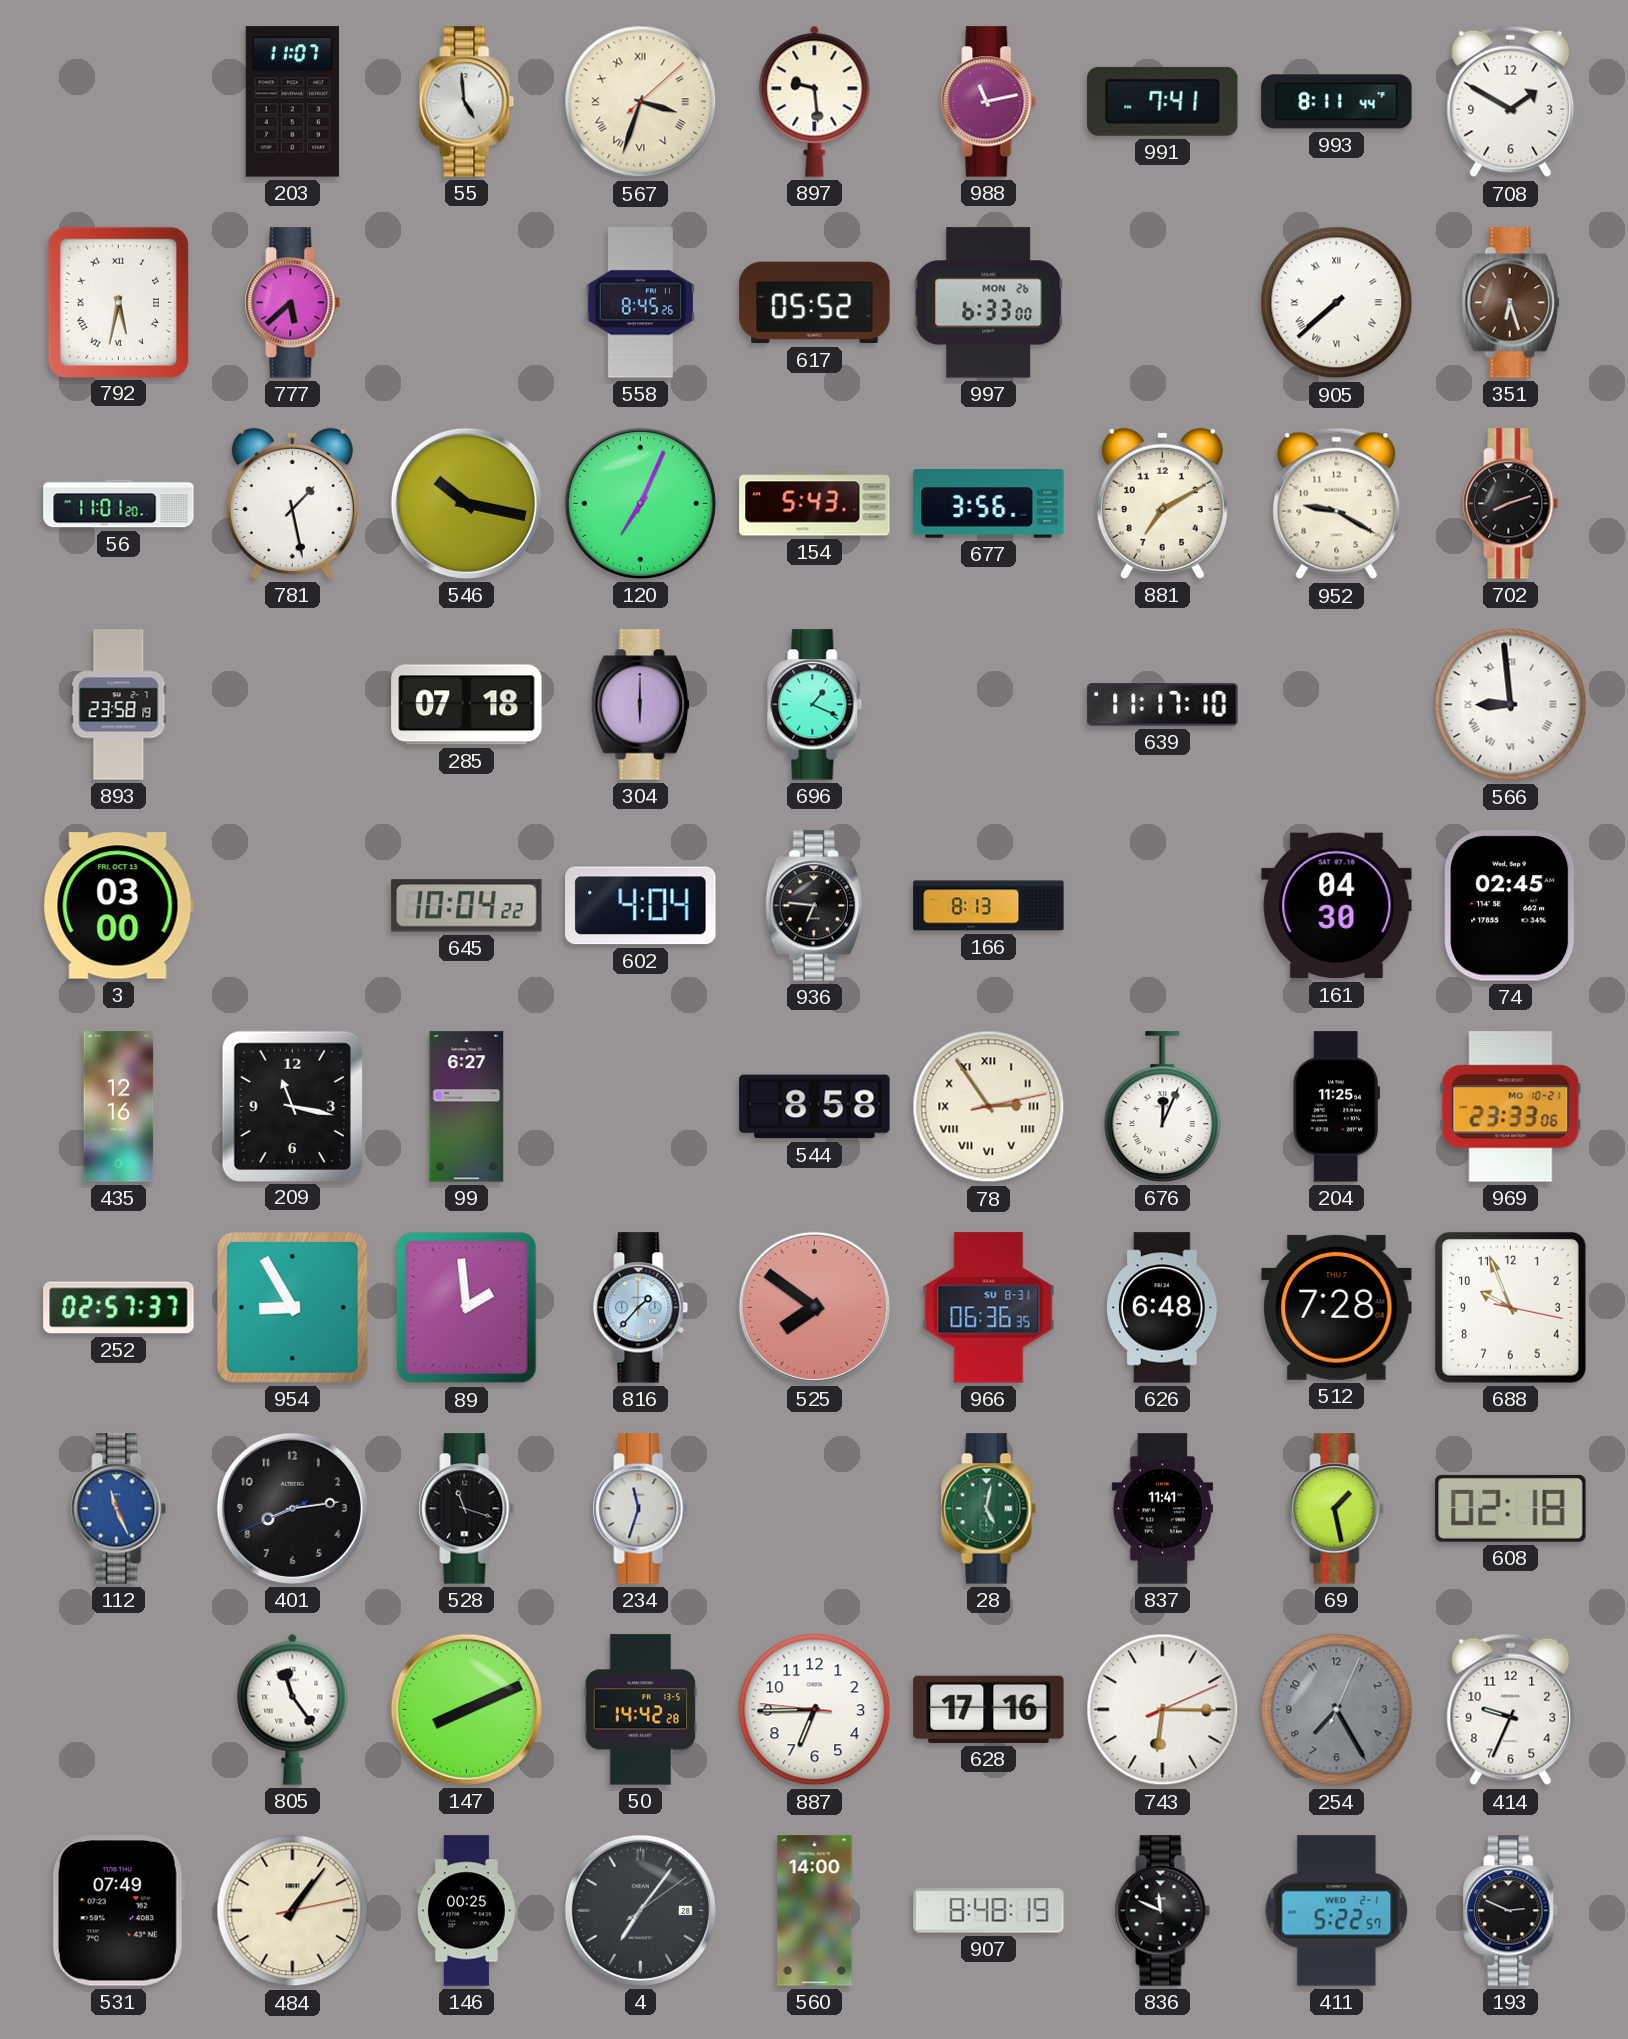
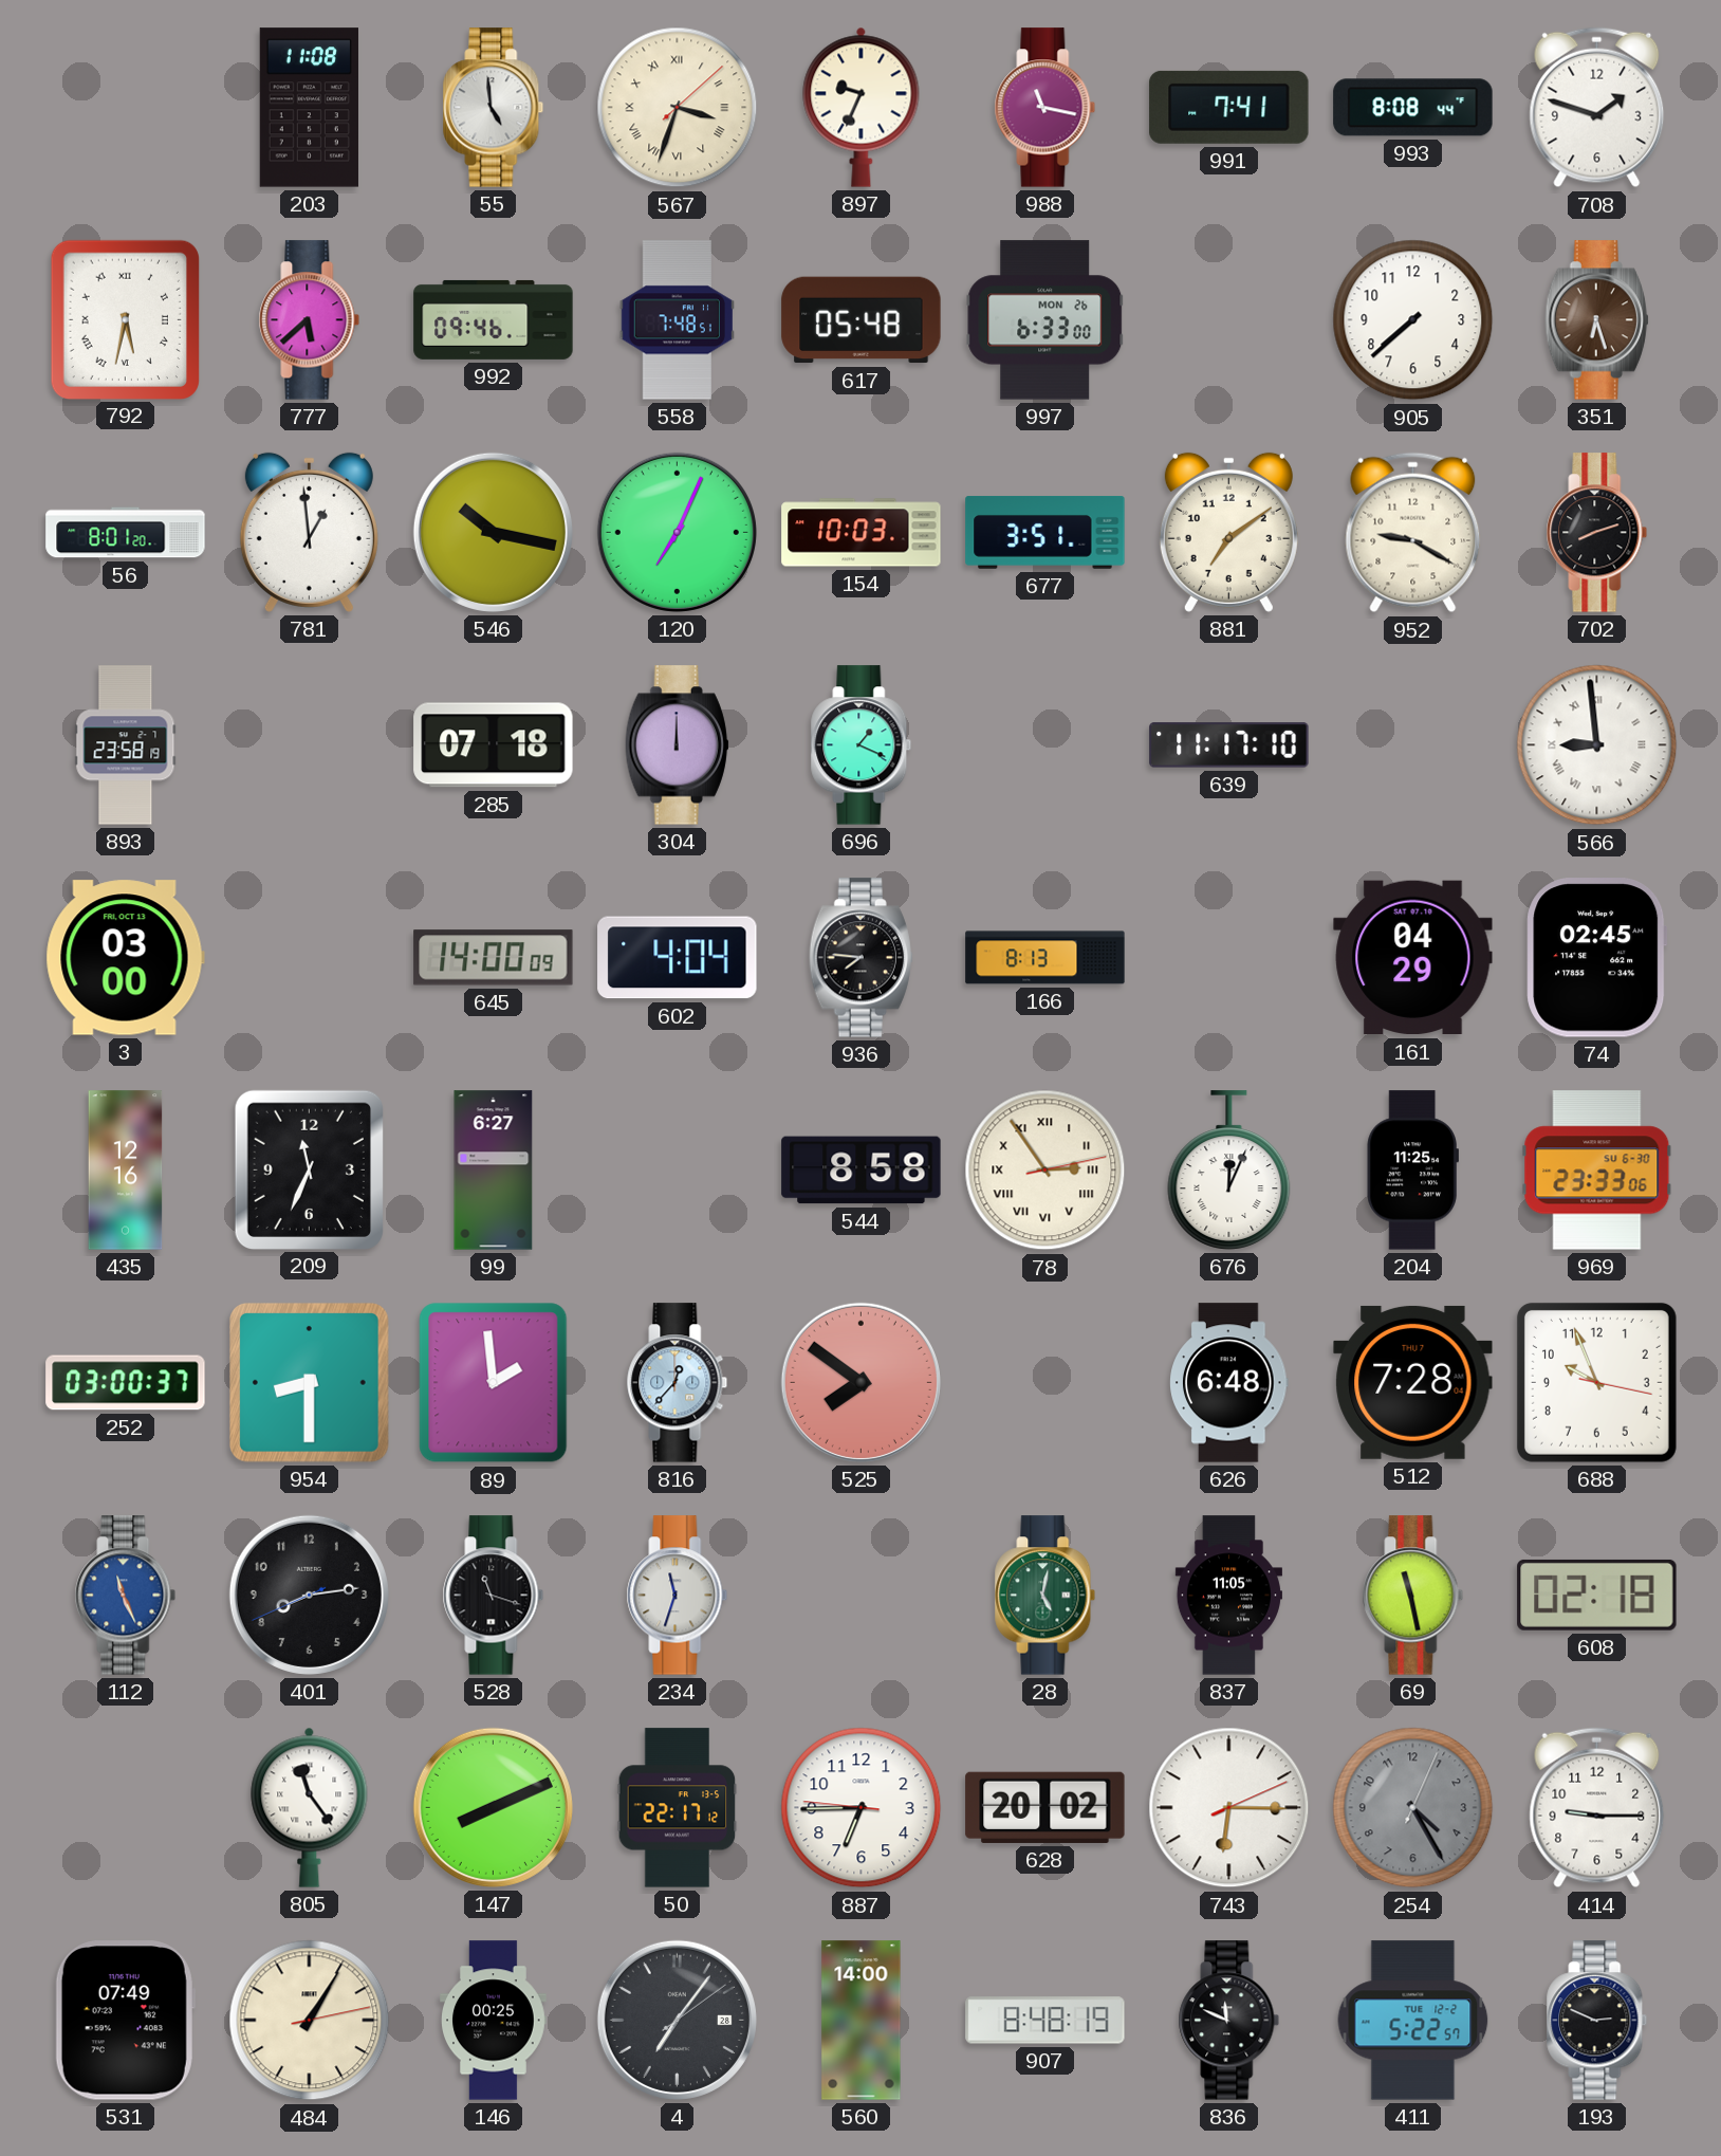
203: 11:07 -> 11:08
897: 9:29 -> 9:34
988: 11:13 -> 11:17
993: 8:11 -> 8:08
708: 1:50 -> 1:48
992: none -> 09:46
558: 8:45 -> 7:48
617: 05:52 -> 05:48
905 numerals: Roman -> Arabic
56: 11:01 -> 8:01
781: 1:28 -> 12:59
154: 5:43 -> 10:03
677: 3:56 -> 3:51
881: 7:10 -> 7:09
304: 6:00 -> 12:00
645: 10:04 -> 14:00
936: 6:46 -> 7:46
161: 04:30 -> 04:29
209: 11:17 -> 11:34
969 date: MO 10-21 -> SU 6-30
252: 02:57 -> 03:00
954: 8:55 -> 8:30
816: 1:37 -> 12:37
966: 06:36 -> none
837: 11:41 -> 11:05
69: 1:28 -> 11:28
50: 14:42 -> 22:17
628: 17:16 -> 20:02
254: 7:25 -> 4:25
414: 9:34 -> 9:15
484: 1:06 -> 1:05
411 date: WED 2-1 -> TUE 12-2
